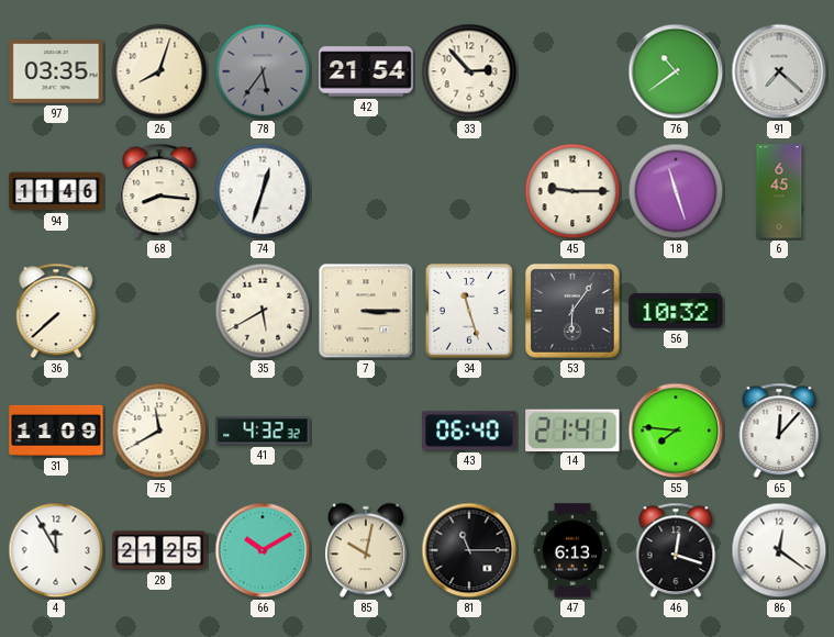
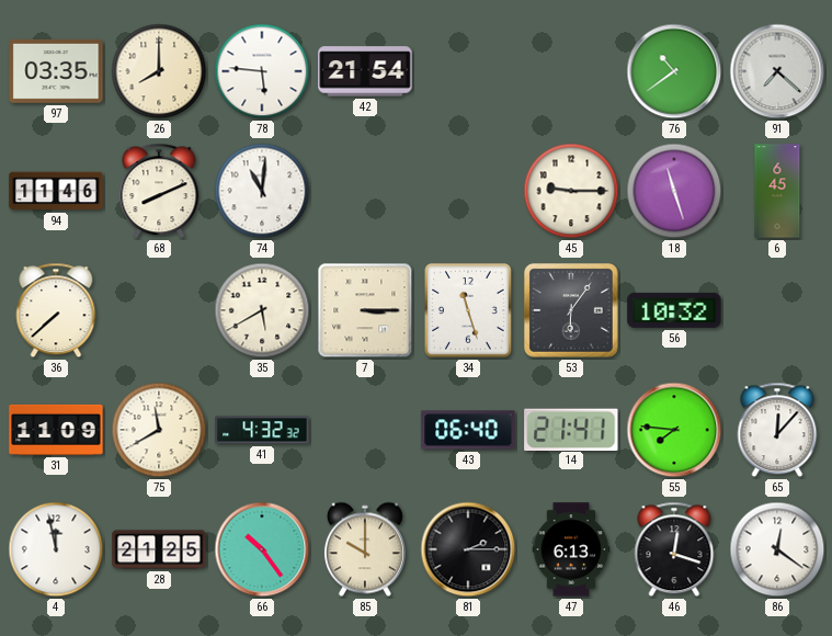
26: 8:03 -> 8:00
78: 5:36 -> 5:46
78 dial: grey -> white
33: 2:53 -> none
68: 8:16 -> 8:11
74: 12:33 -> 11:01
4: 11:55 -> 11:58
66: 10:10 -> 10:24
85: 10:02 -> 10:00
81: 11:15 -> 2:15
